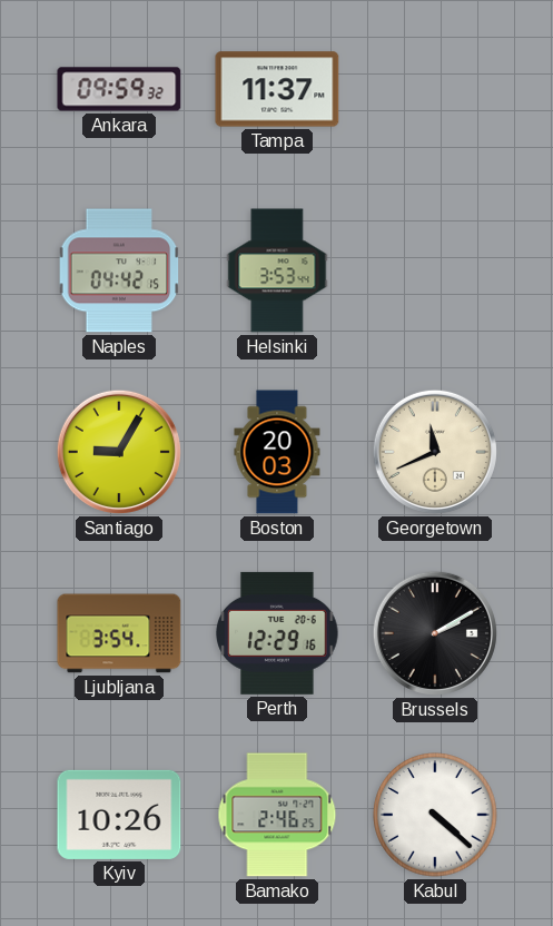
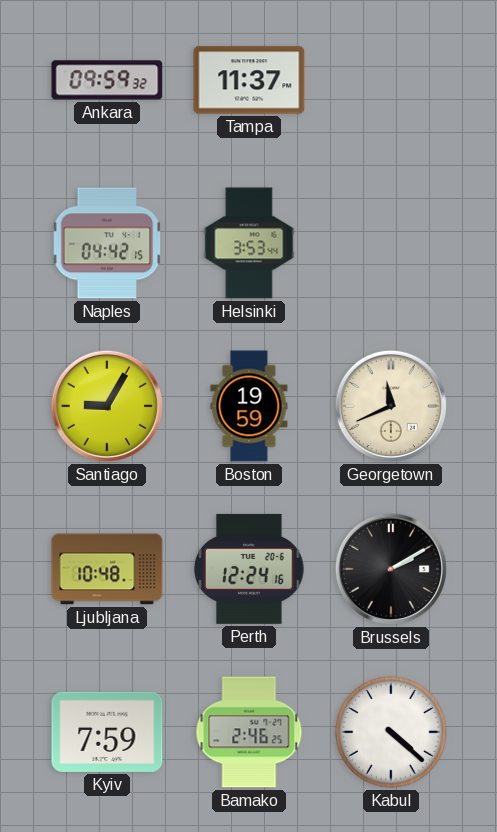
Boston: 20:03 -> 19:59
Ljubljana: 3:54 -> 10:48
Perth: 12:29 -> 12:24
Kyiv: 10:26 -> 7:59
